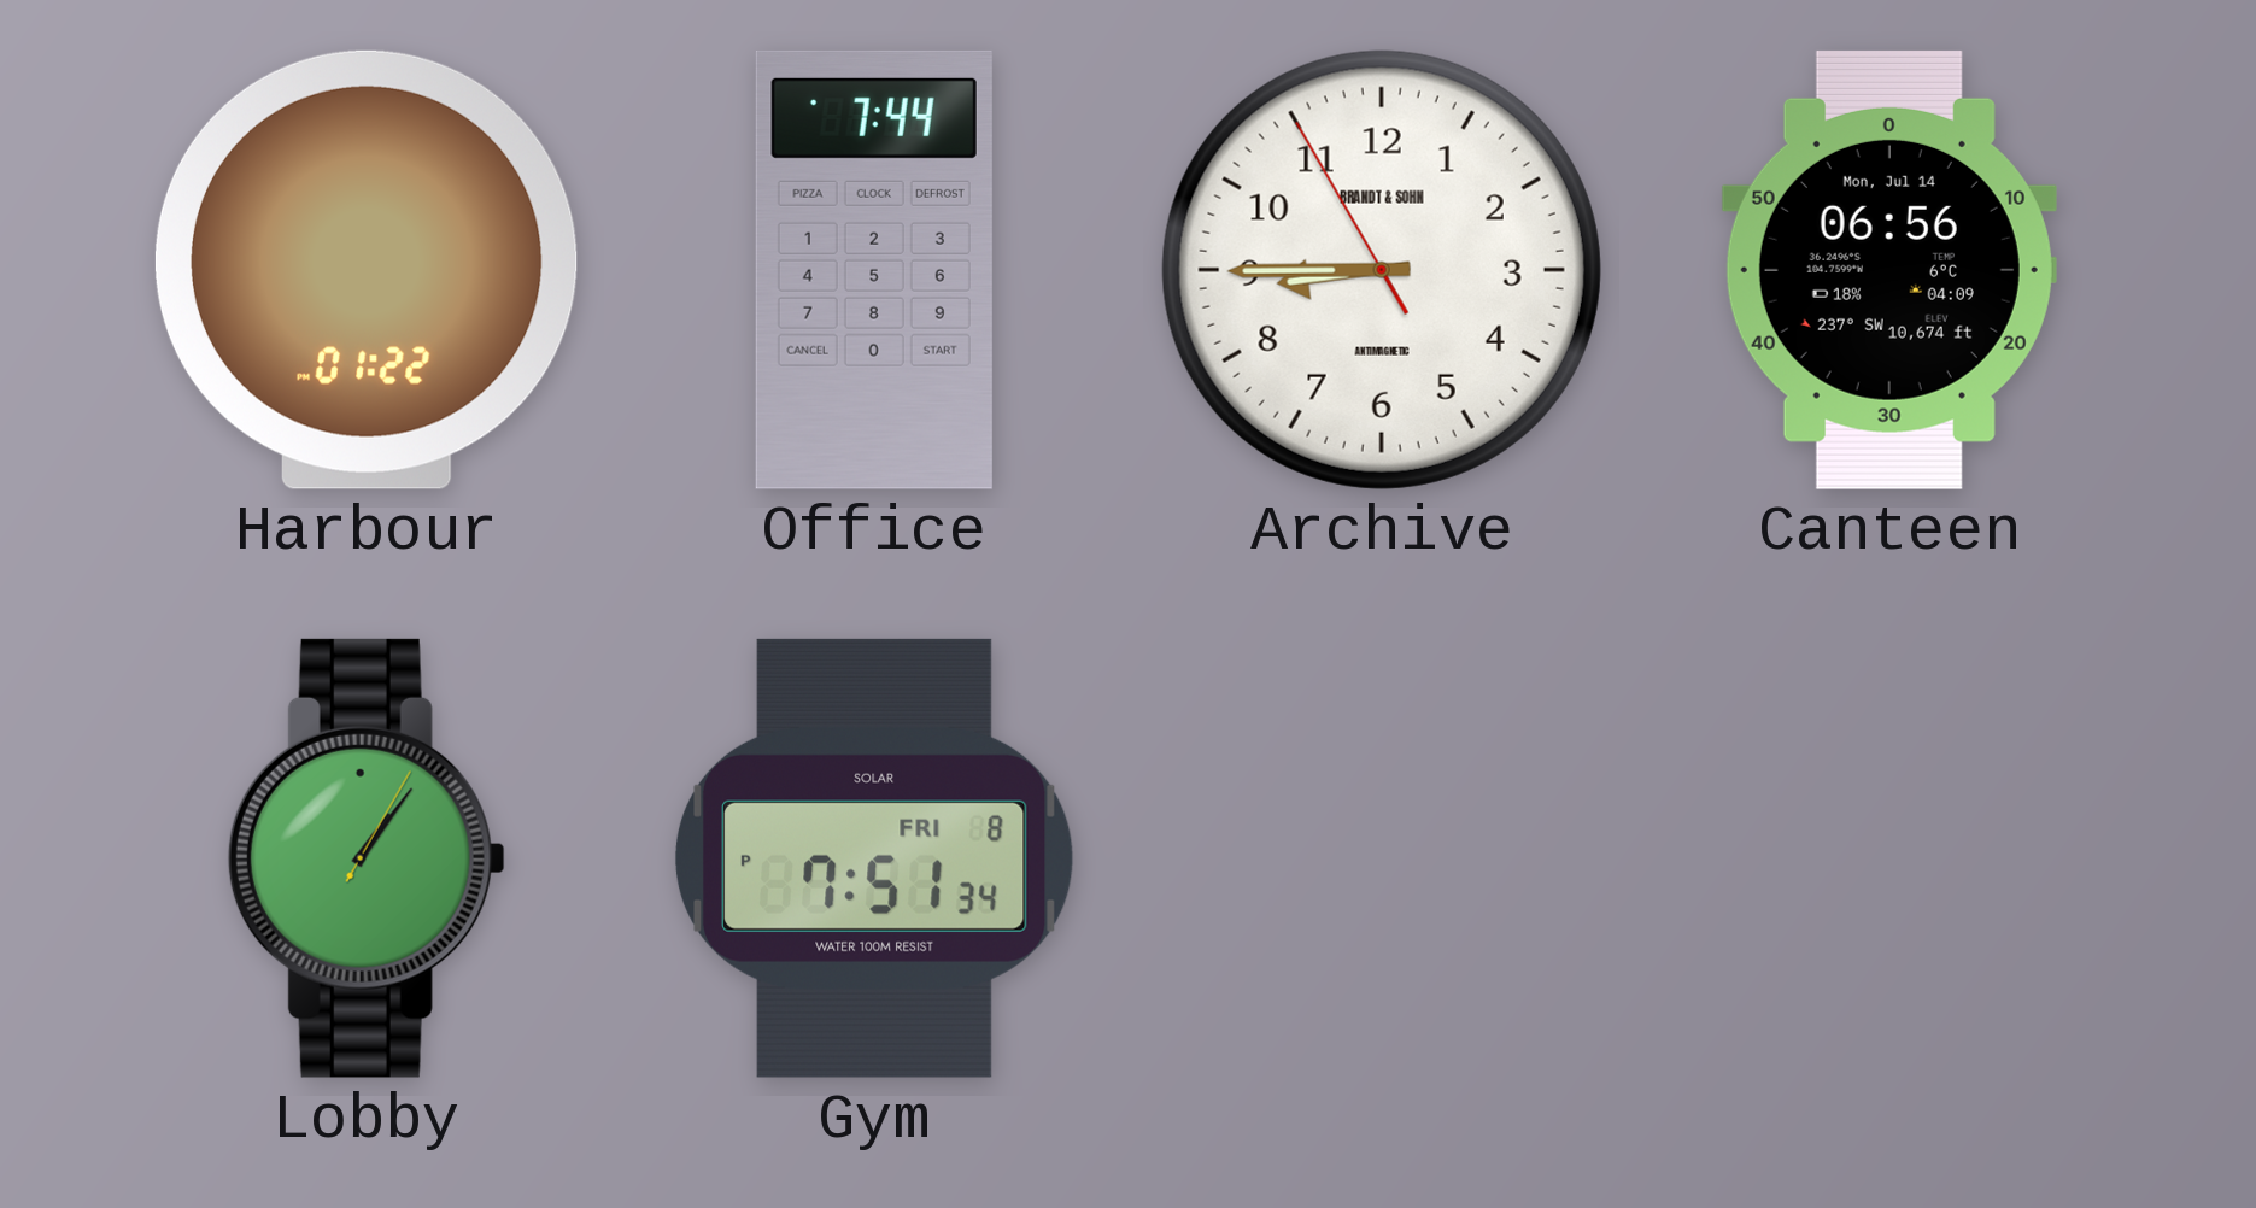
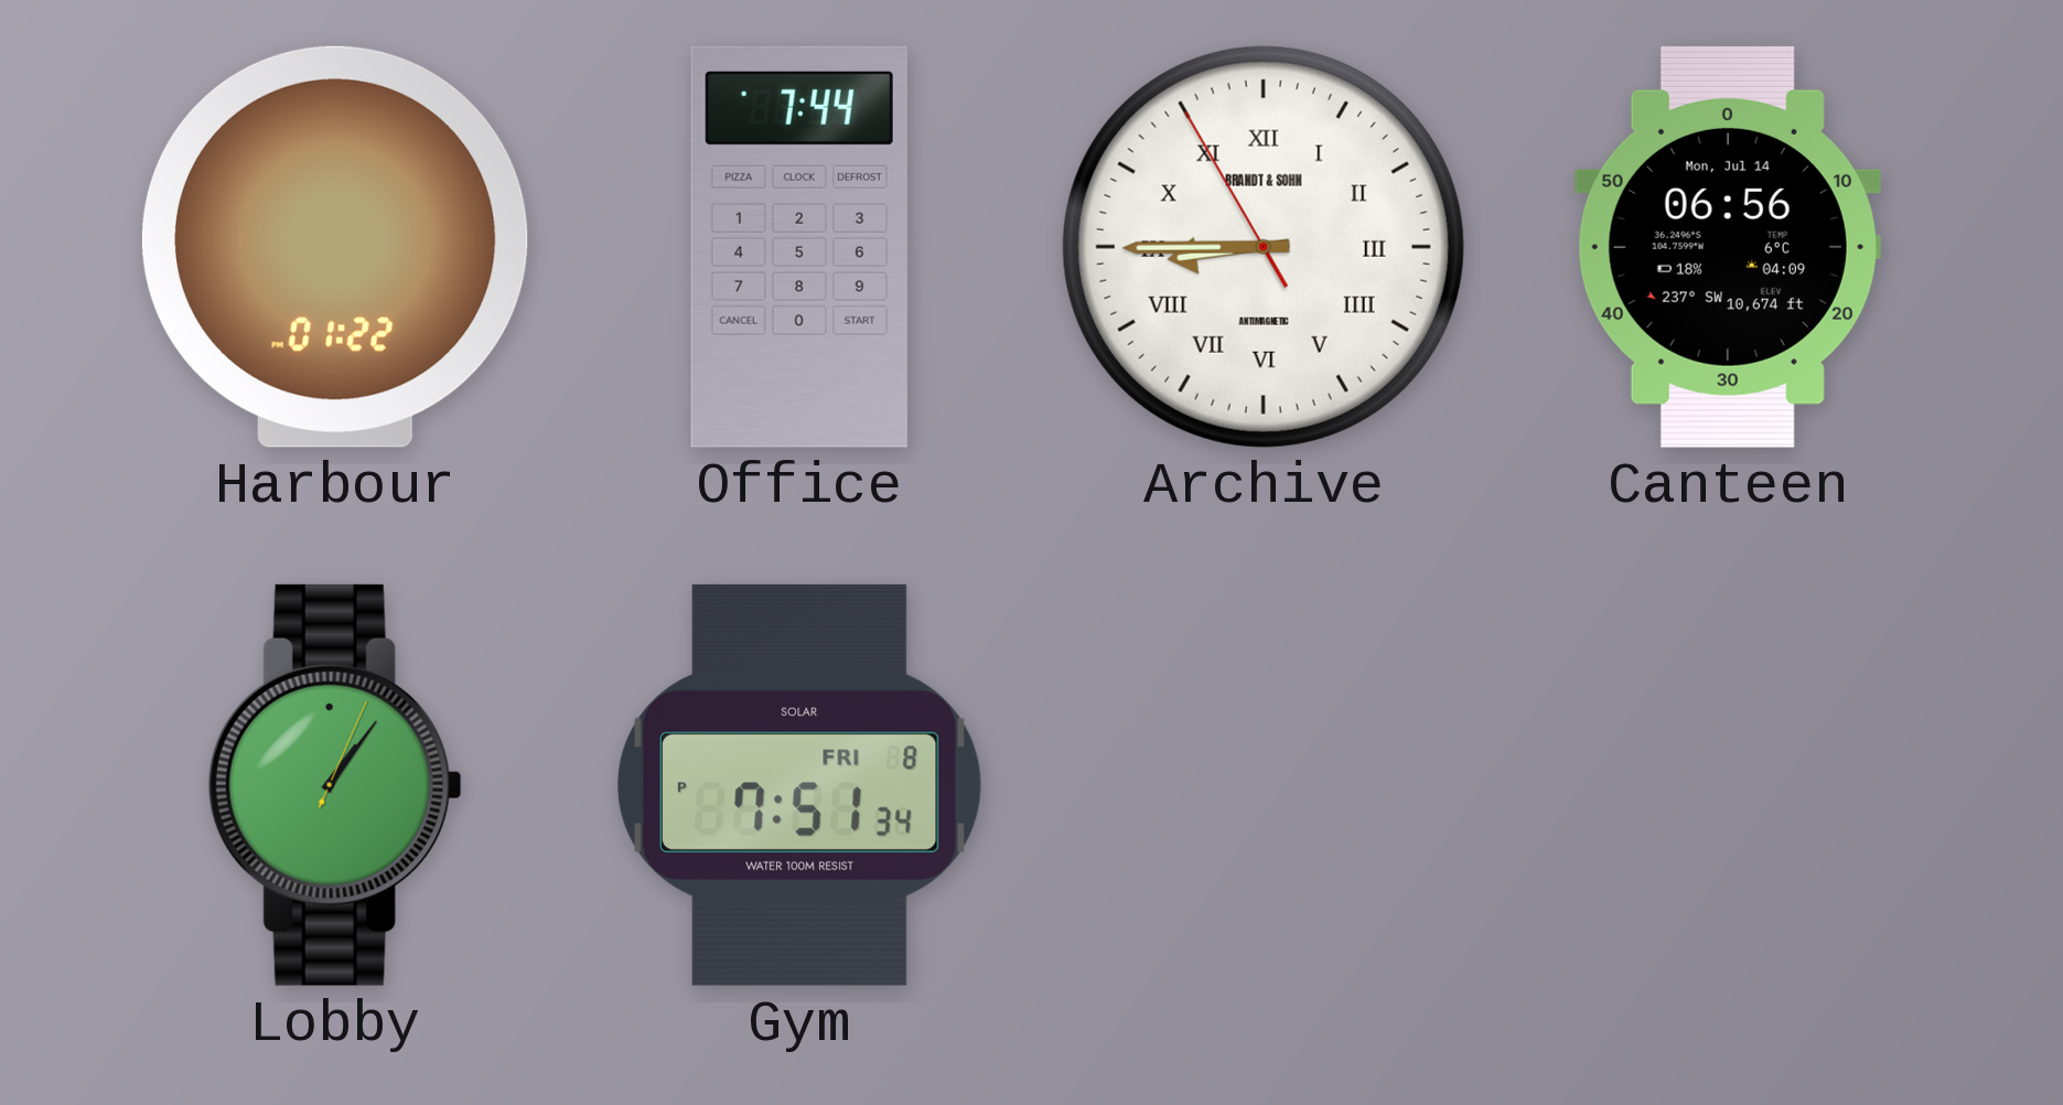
Archive numerals: Arabic -> Roman
Lobby: 1:06:05 -> 1:06:04
